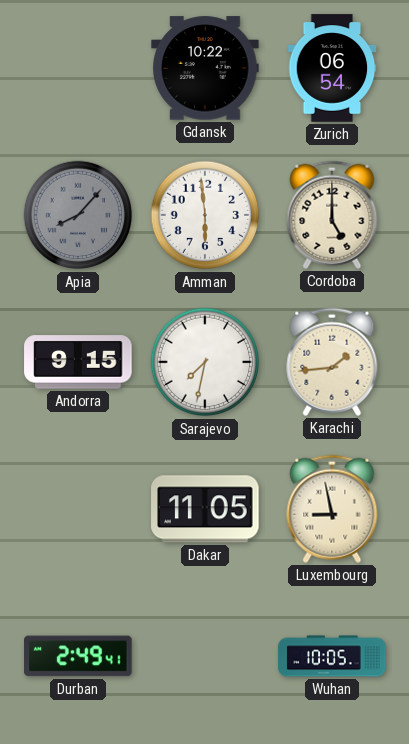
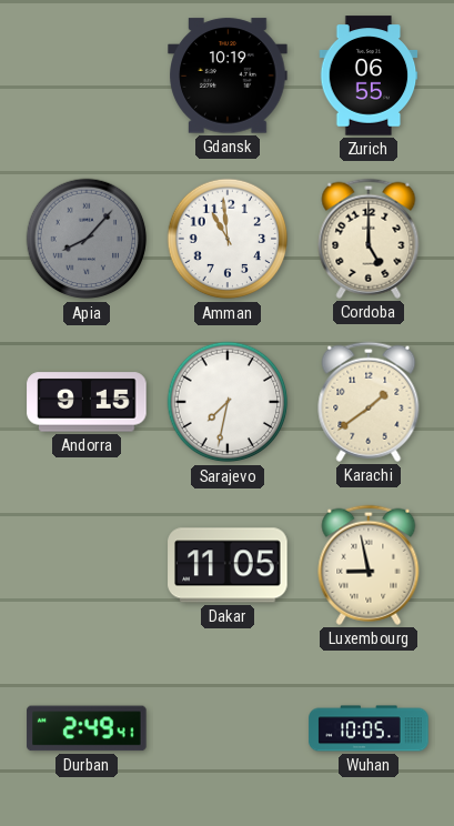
Gdansk: 10:22 -> 10:19
Zurich: 06:54 -> 06:55
Amman: 5:59 -> 10:59
Karachi: 1:44 -> 1:39
